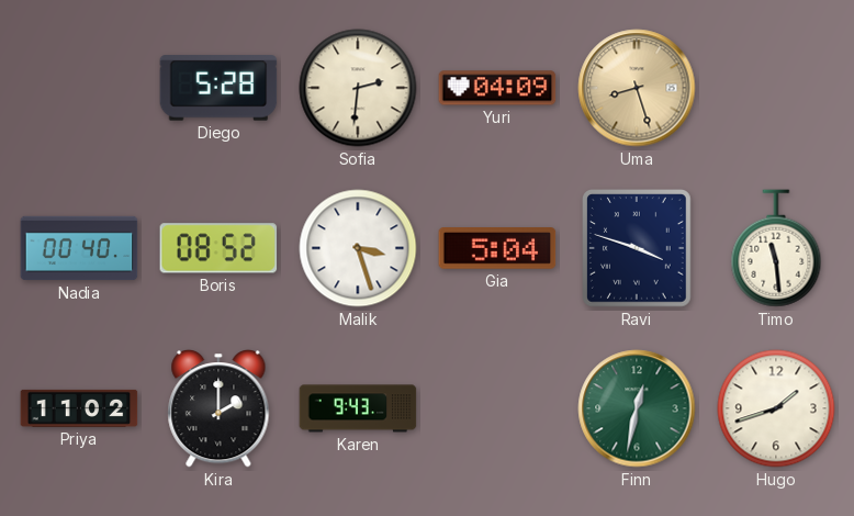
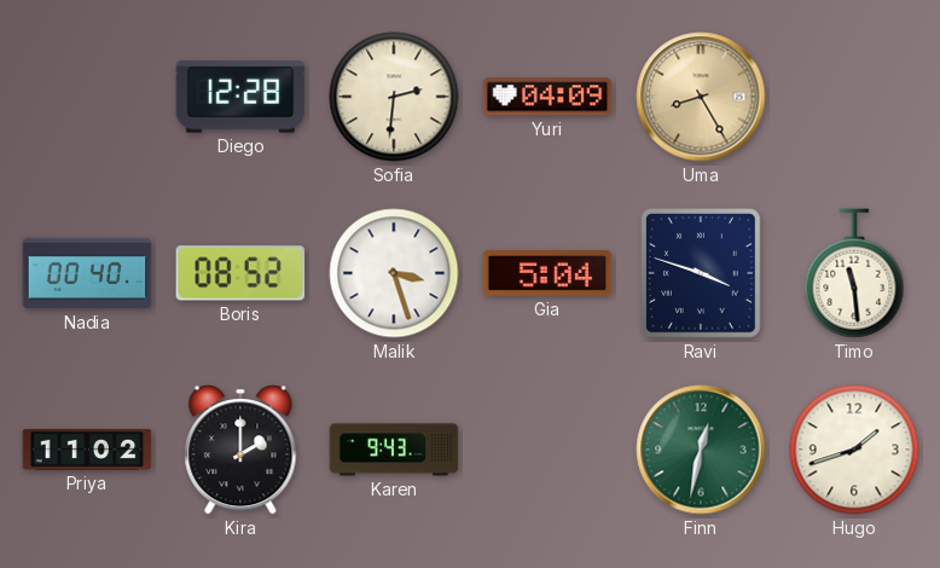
Diego: 5:28 -> 12:28
Uma: 8:27 -> 8:25
